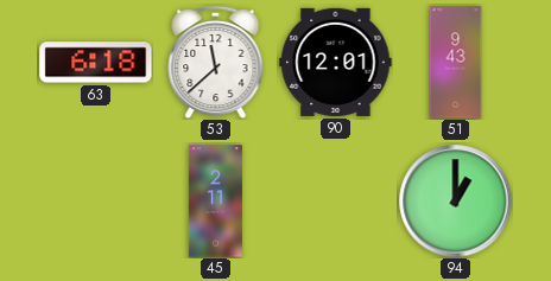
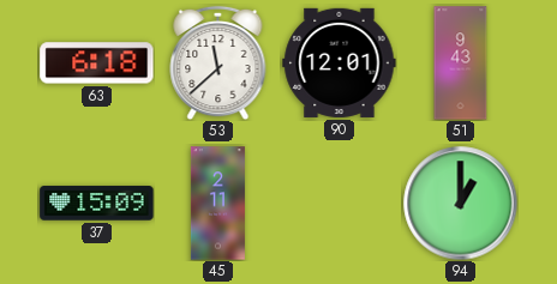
37: none -> 15:09
